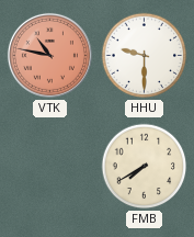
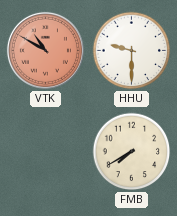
VTK: 10:47 -> 10:50
